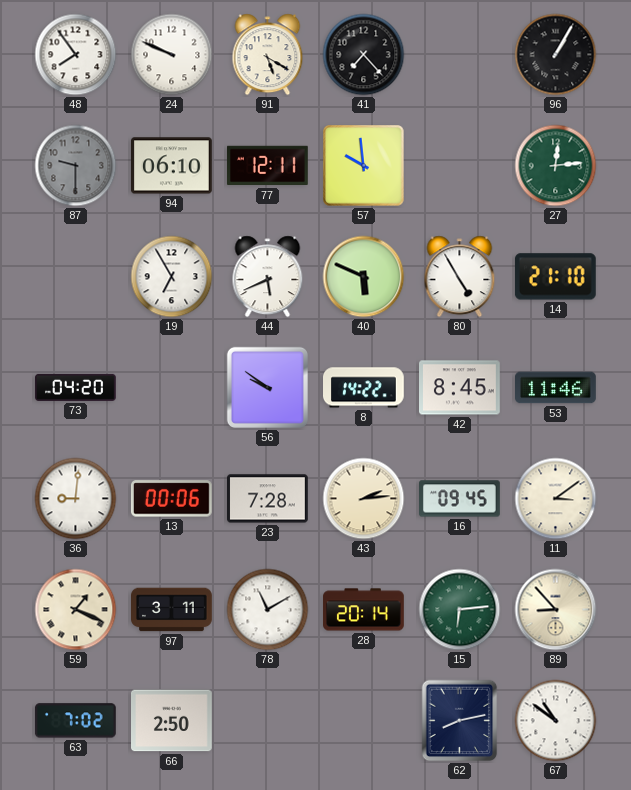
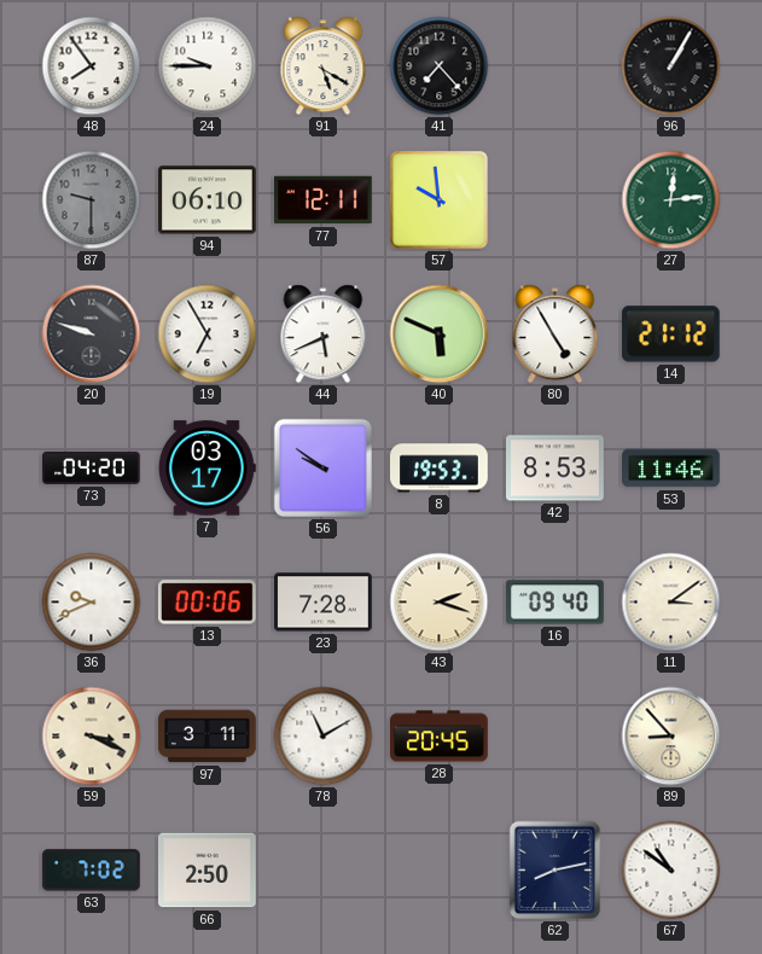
24: 9:49 -> 9:45
20: none -> 9:48
14: 21:10 -> 21:12
7: none -> 03:17
8: 14:22 -> 19:53
42: 8:45 -> 8:53
36: 9:01 -> 9:41
43: 2:14 -> 2:18
16: 09:45 -> 09:40
59: 1:19 -> 3:19
28: 20:14 -> 20:45
15: 6:14 -> none
